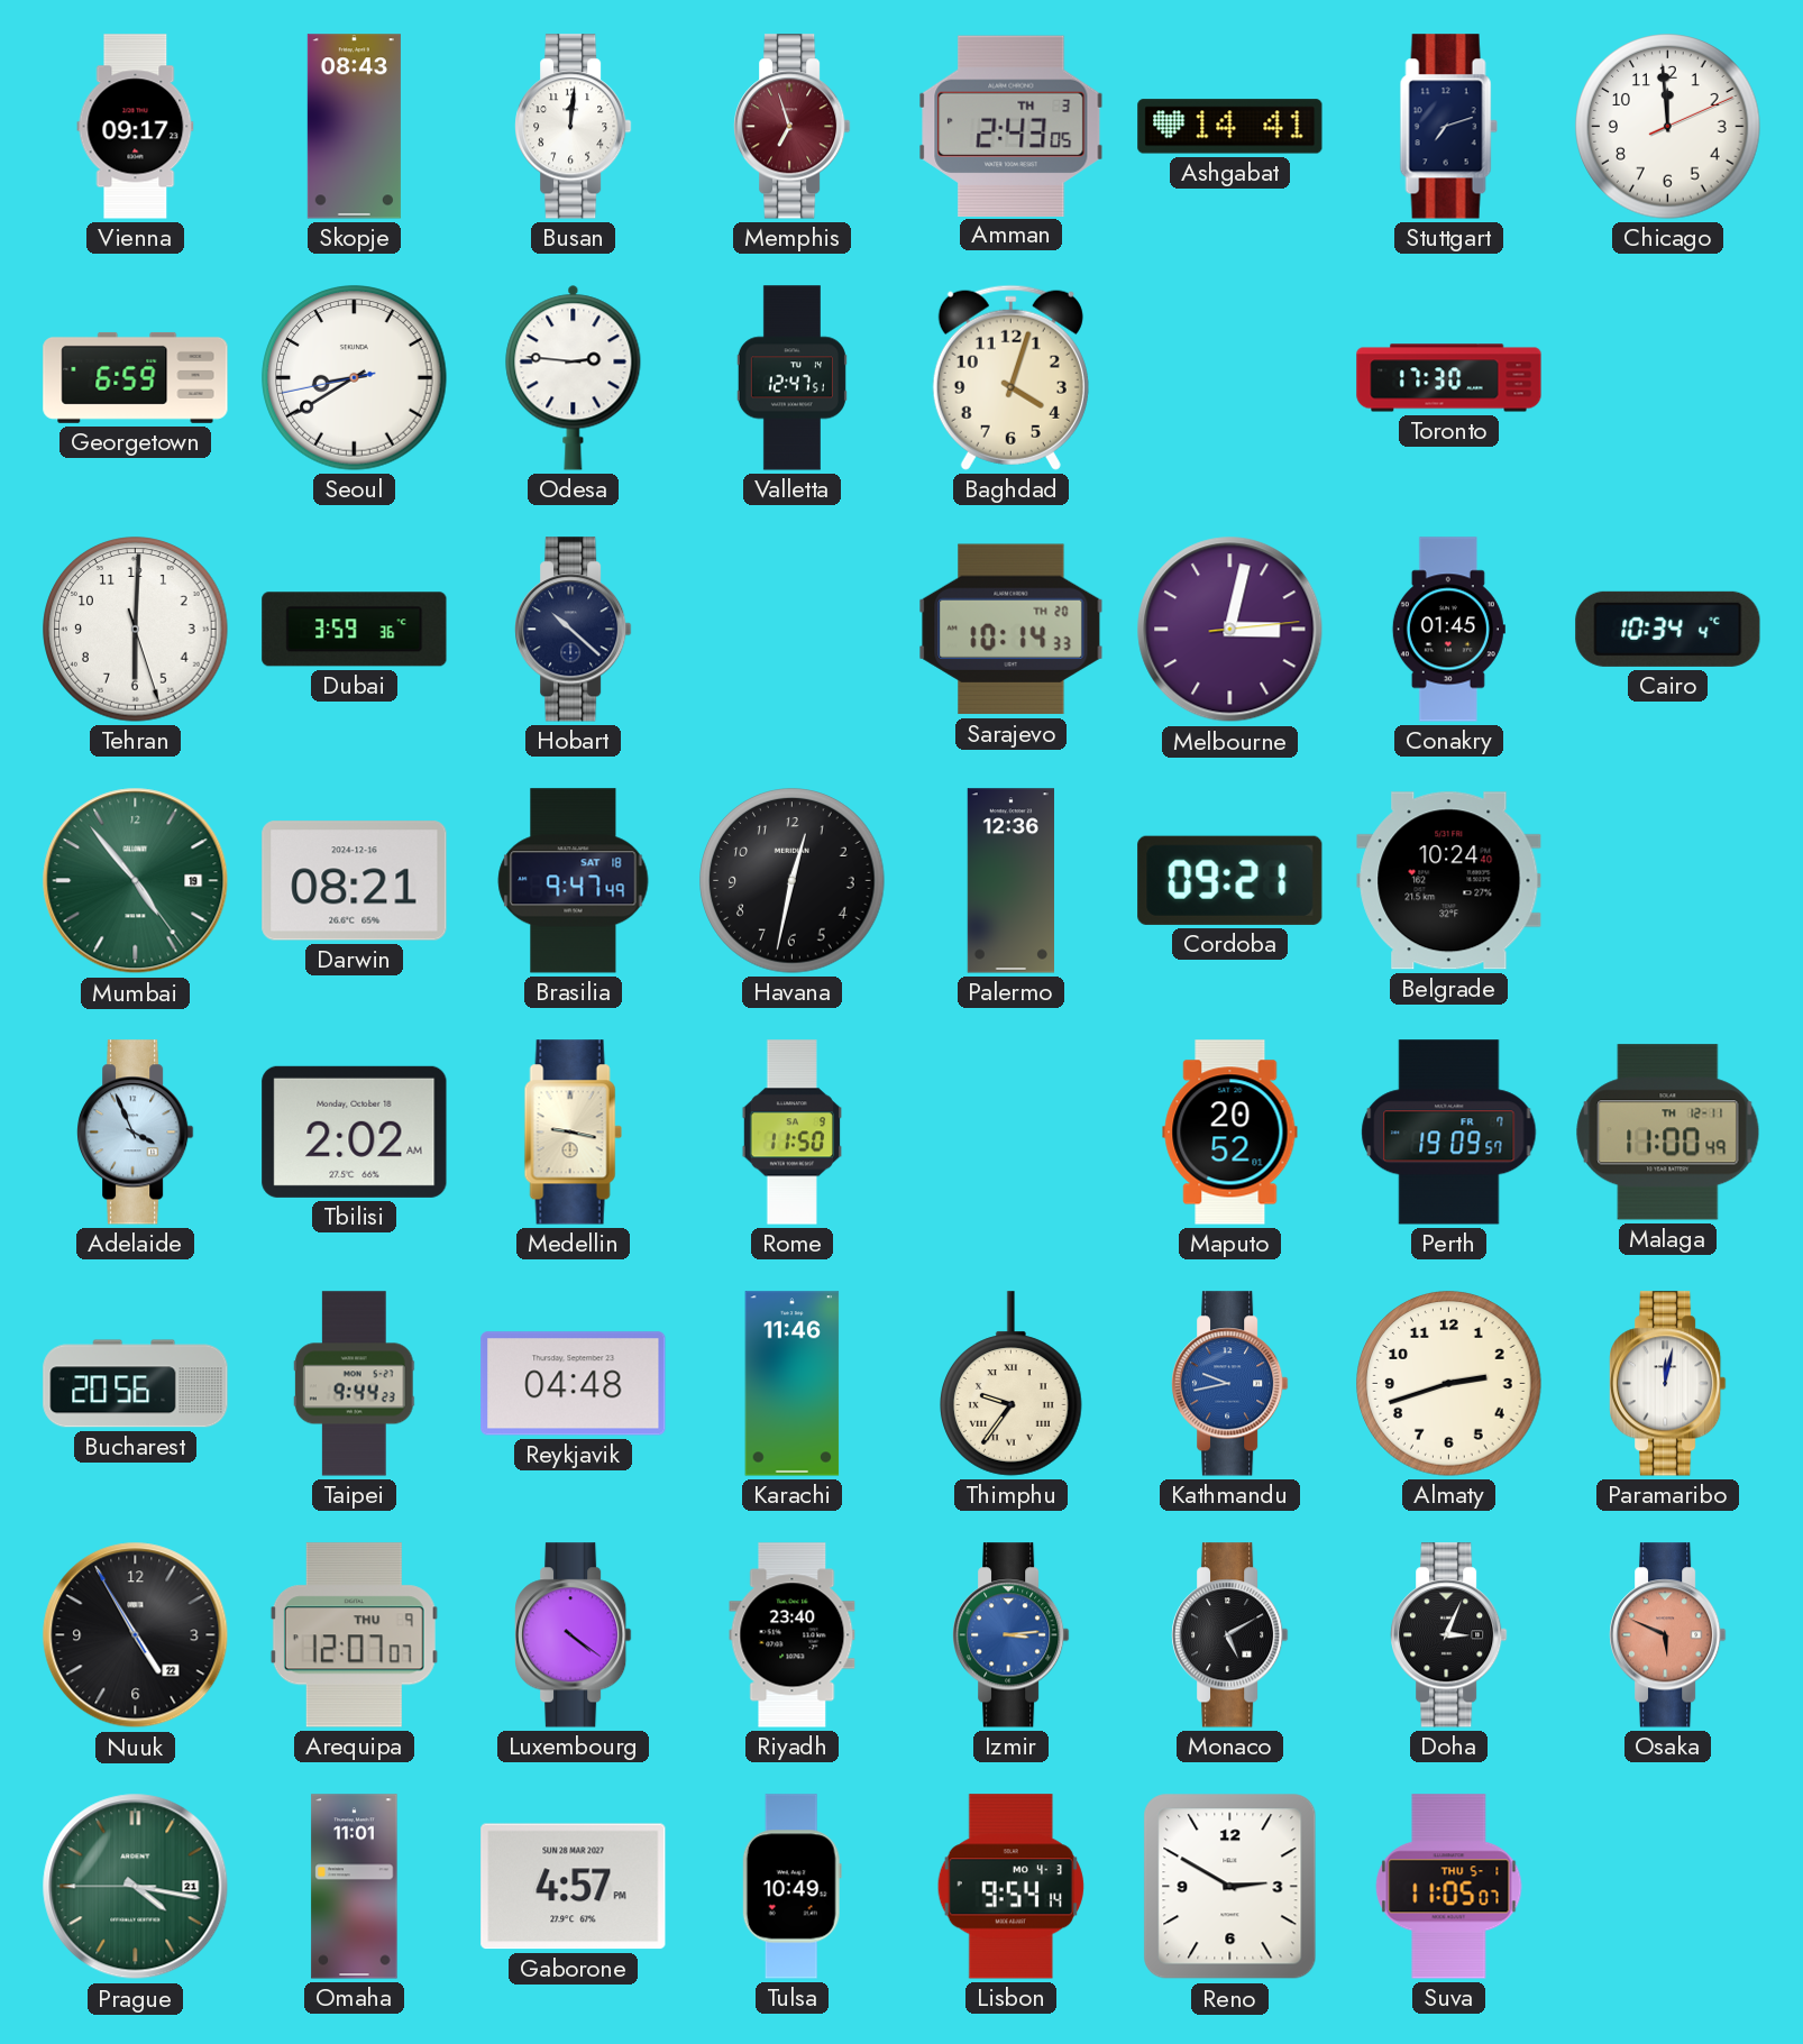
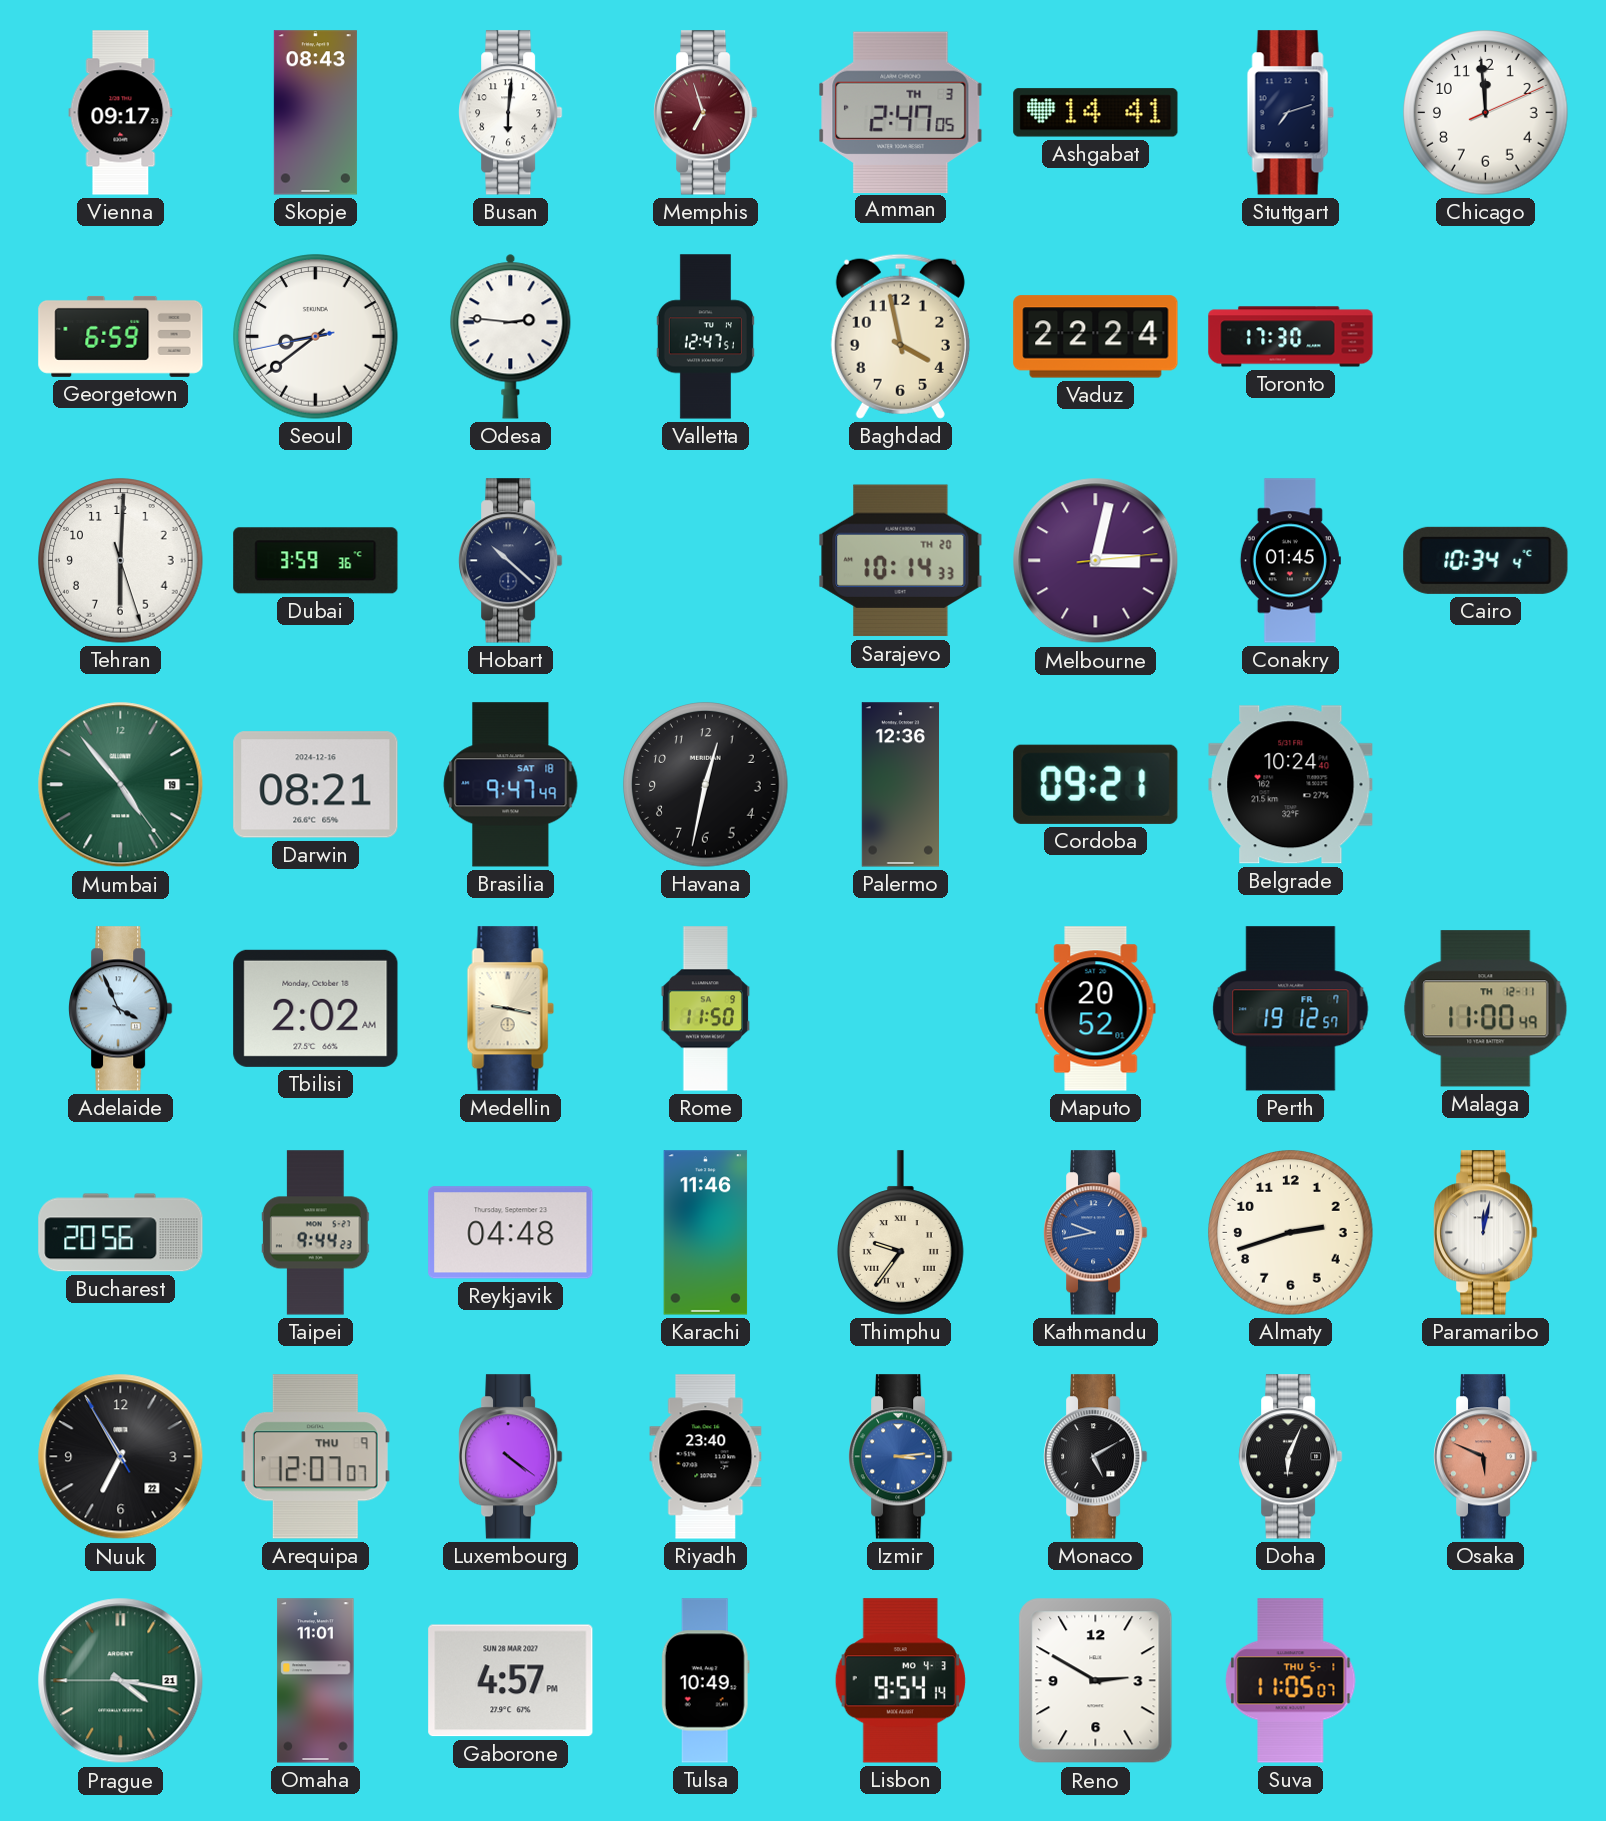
Busan: 12:01 -> 6:01
Amman: 2:43 -> 2:47
Seoul: 8:39 -> 8:38
Baghdad: 4:03 -> 3:58
Vaduz: none -> 22:24
Perth: 19:09 -> 19:12
Nuuk: 4:54 -> 6:54
Doha: 3:04 -> 6:04
